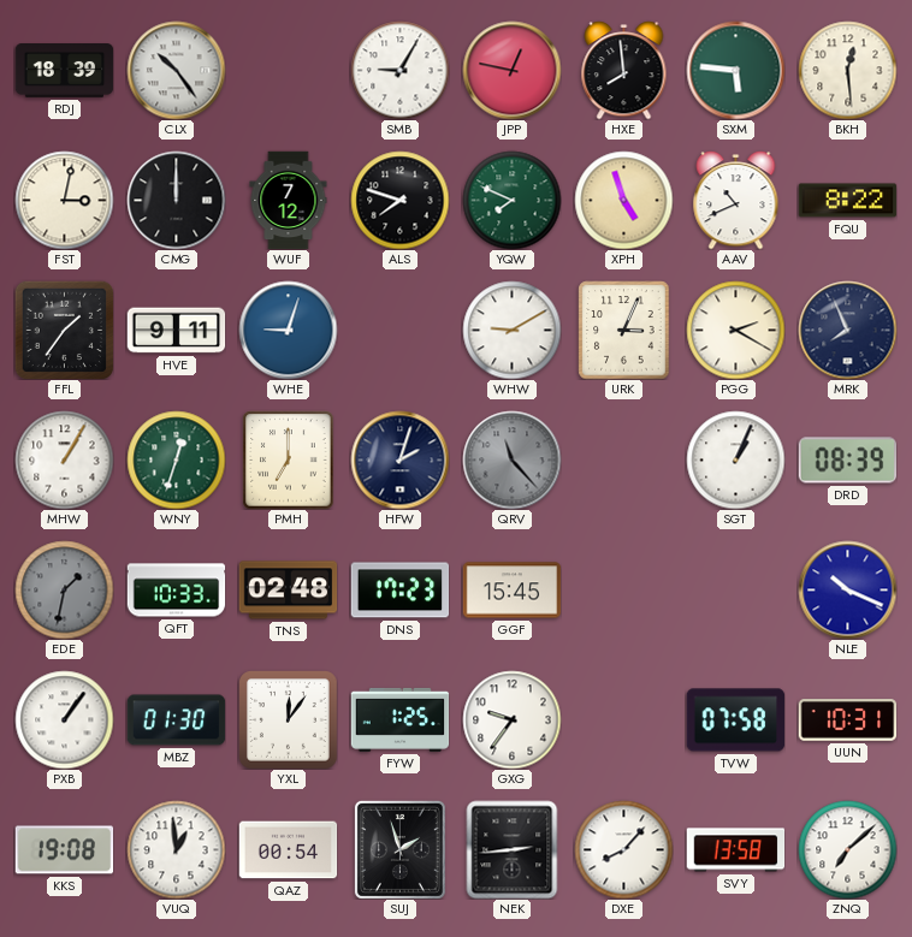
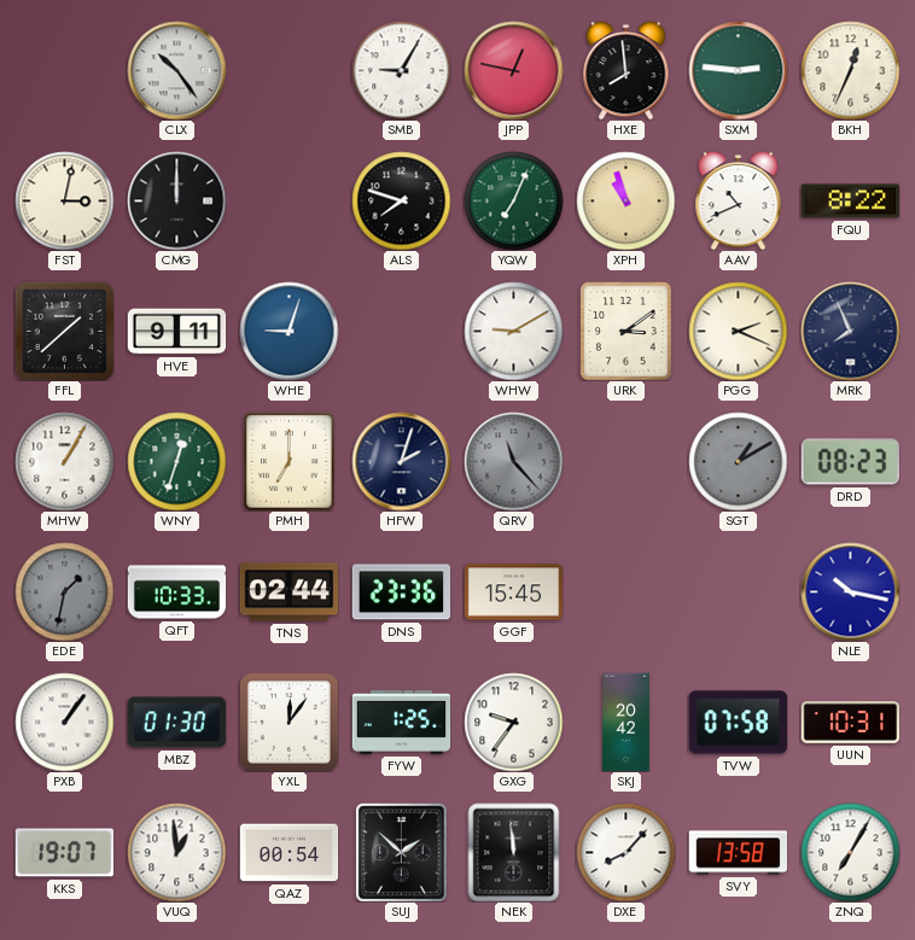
RDJ: 18:39 -> none
SXM: 5:46 -> 2:46
BKH: 12:29 -> 12:34
WUF: 7:12 -> none
YQW: 7:49 -> 7:04
XPH: 4:57 -> 10:57
FFL: 1:36 -> 1:38
URK: 3:04 -> 3:09
PGG: 2:20 -> 2:19
SGT: 1:04 -> 1:10
SGT dial: white -> grey
DRD: 08:39 -> 08:23
TNS: 02:48 -> 02:44
DNS: 17:23 -> 23:36
NLE: 10:19 -> 10:17
SKJ: none -> 20:42
KKS: 19:08 -> 19:07
SUJ: 1:57 -> 1:52
NEK: 2:44 -> 11:59
ZNQ: 7:08 -> 7:05
